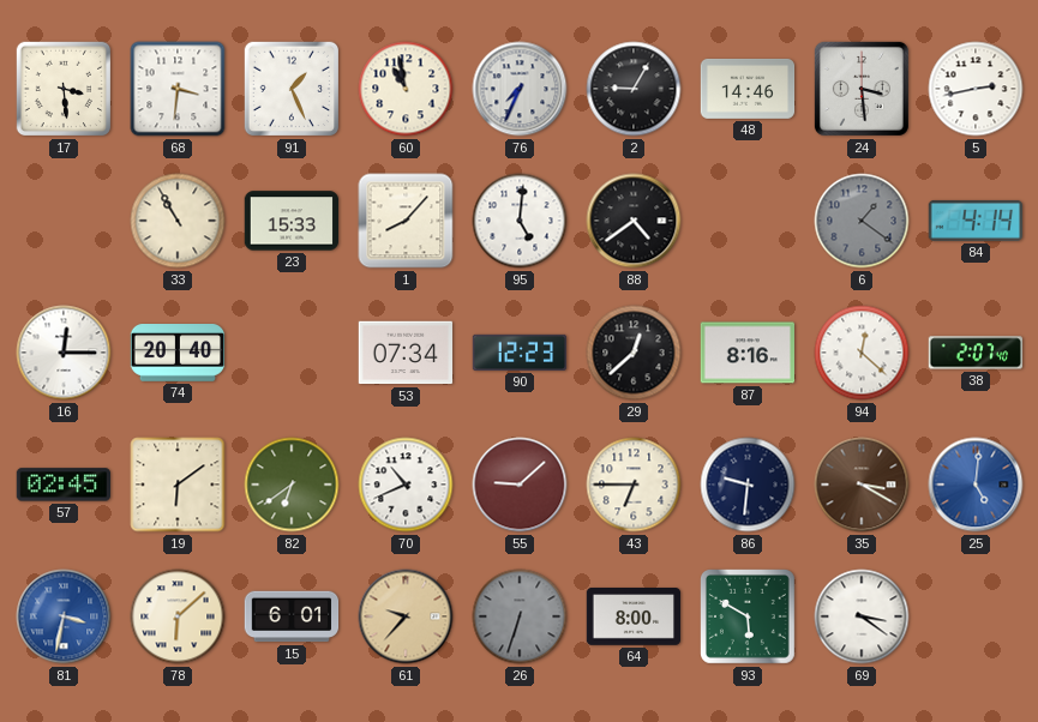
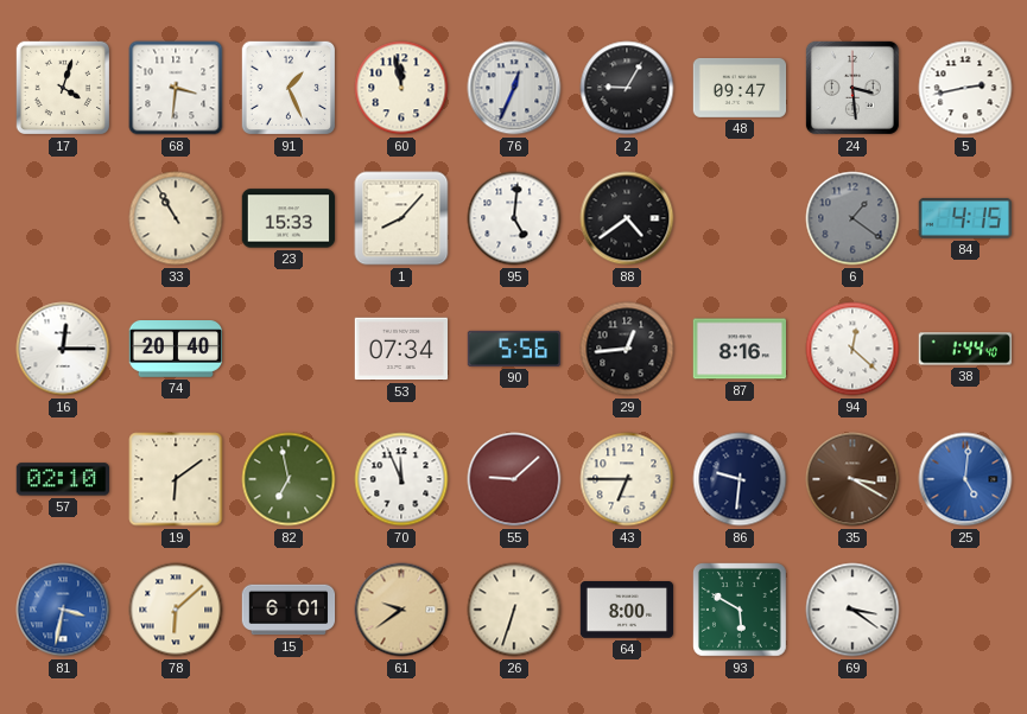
17: 3:29 -> 4:03
60: 10:58 -> 11:58
76: 7:34 -> 12:34
48: 14:46 -> 09:47
84: 4:14 -> 4:15
90: 12:23 -> 5:56
29: 12:38 -> 12:44
38: 2:07 -> 1:44
57: 02:45 -> 02:10
82: 6:39 -> 6:58
70: 10:41 -> 11:56
61: 9:37 -> 9:39
26 dial: grey -> cream
